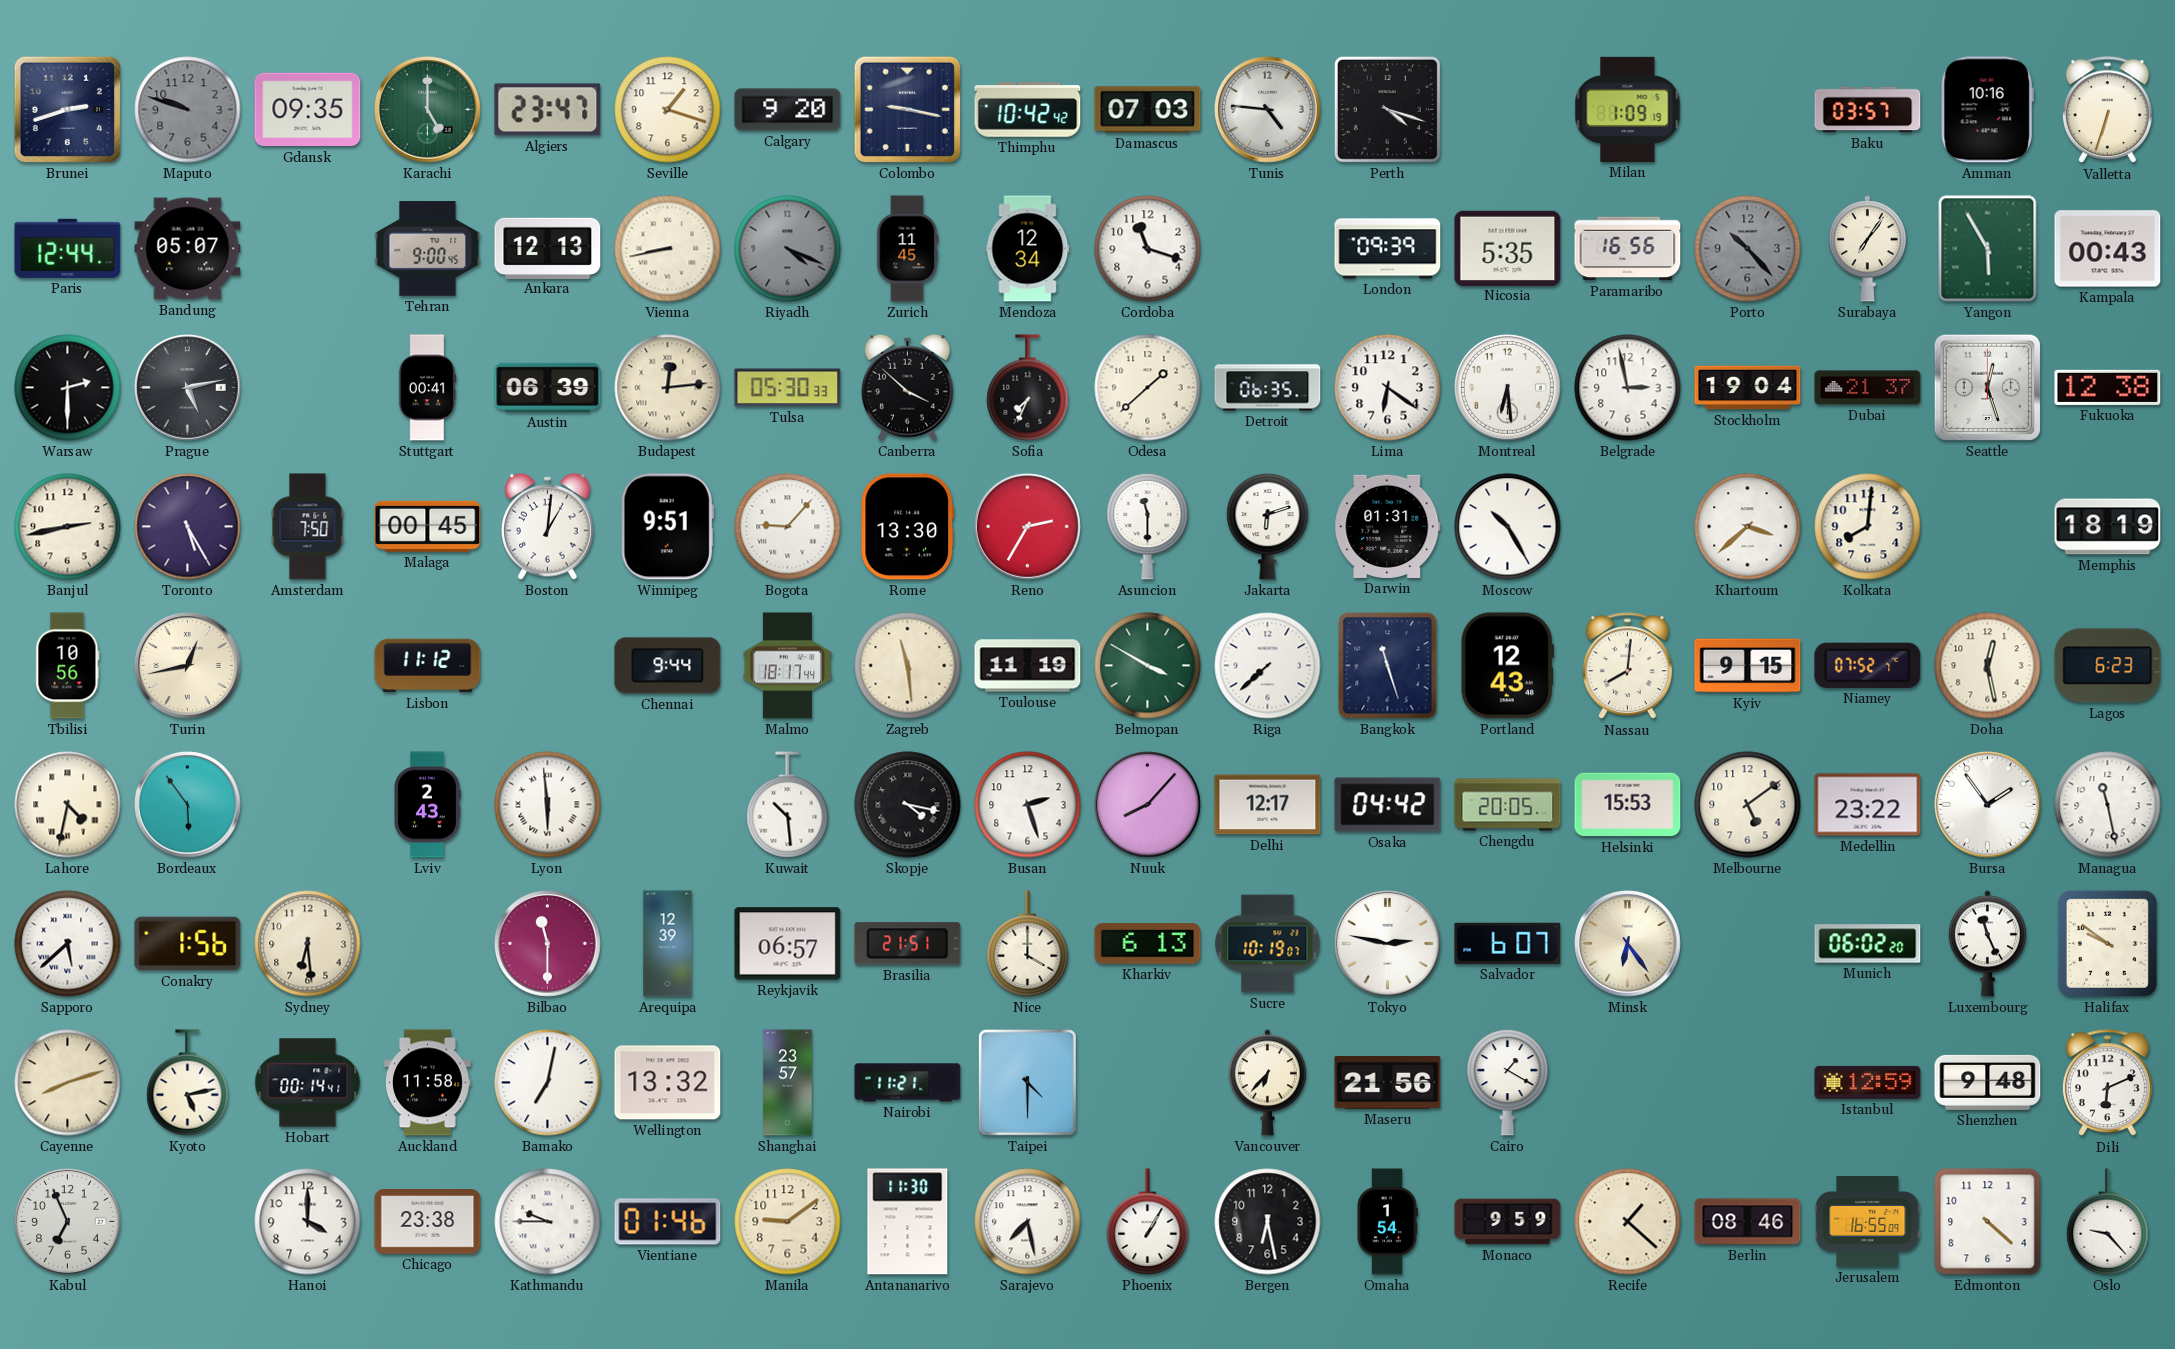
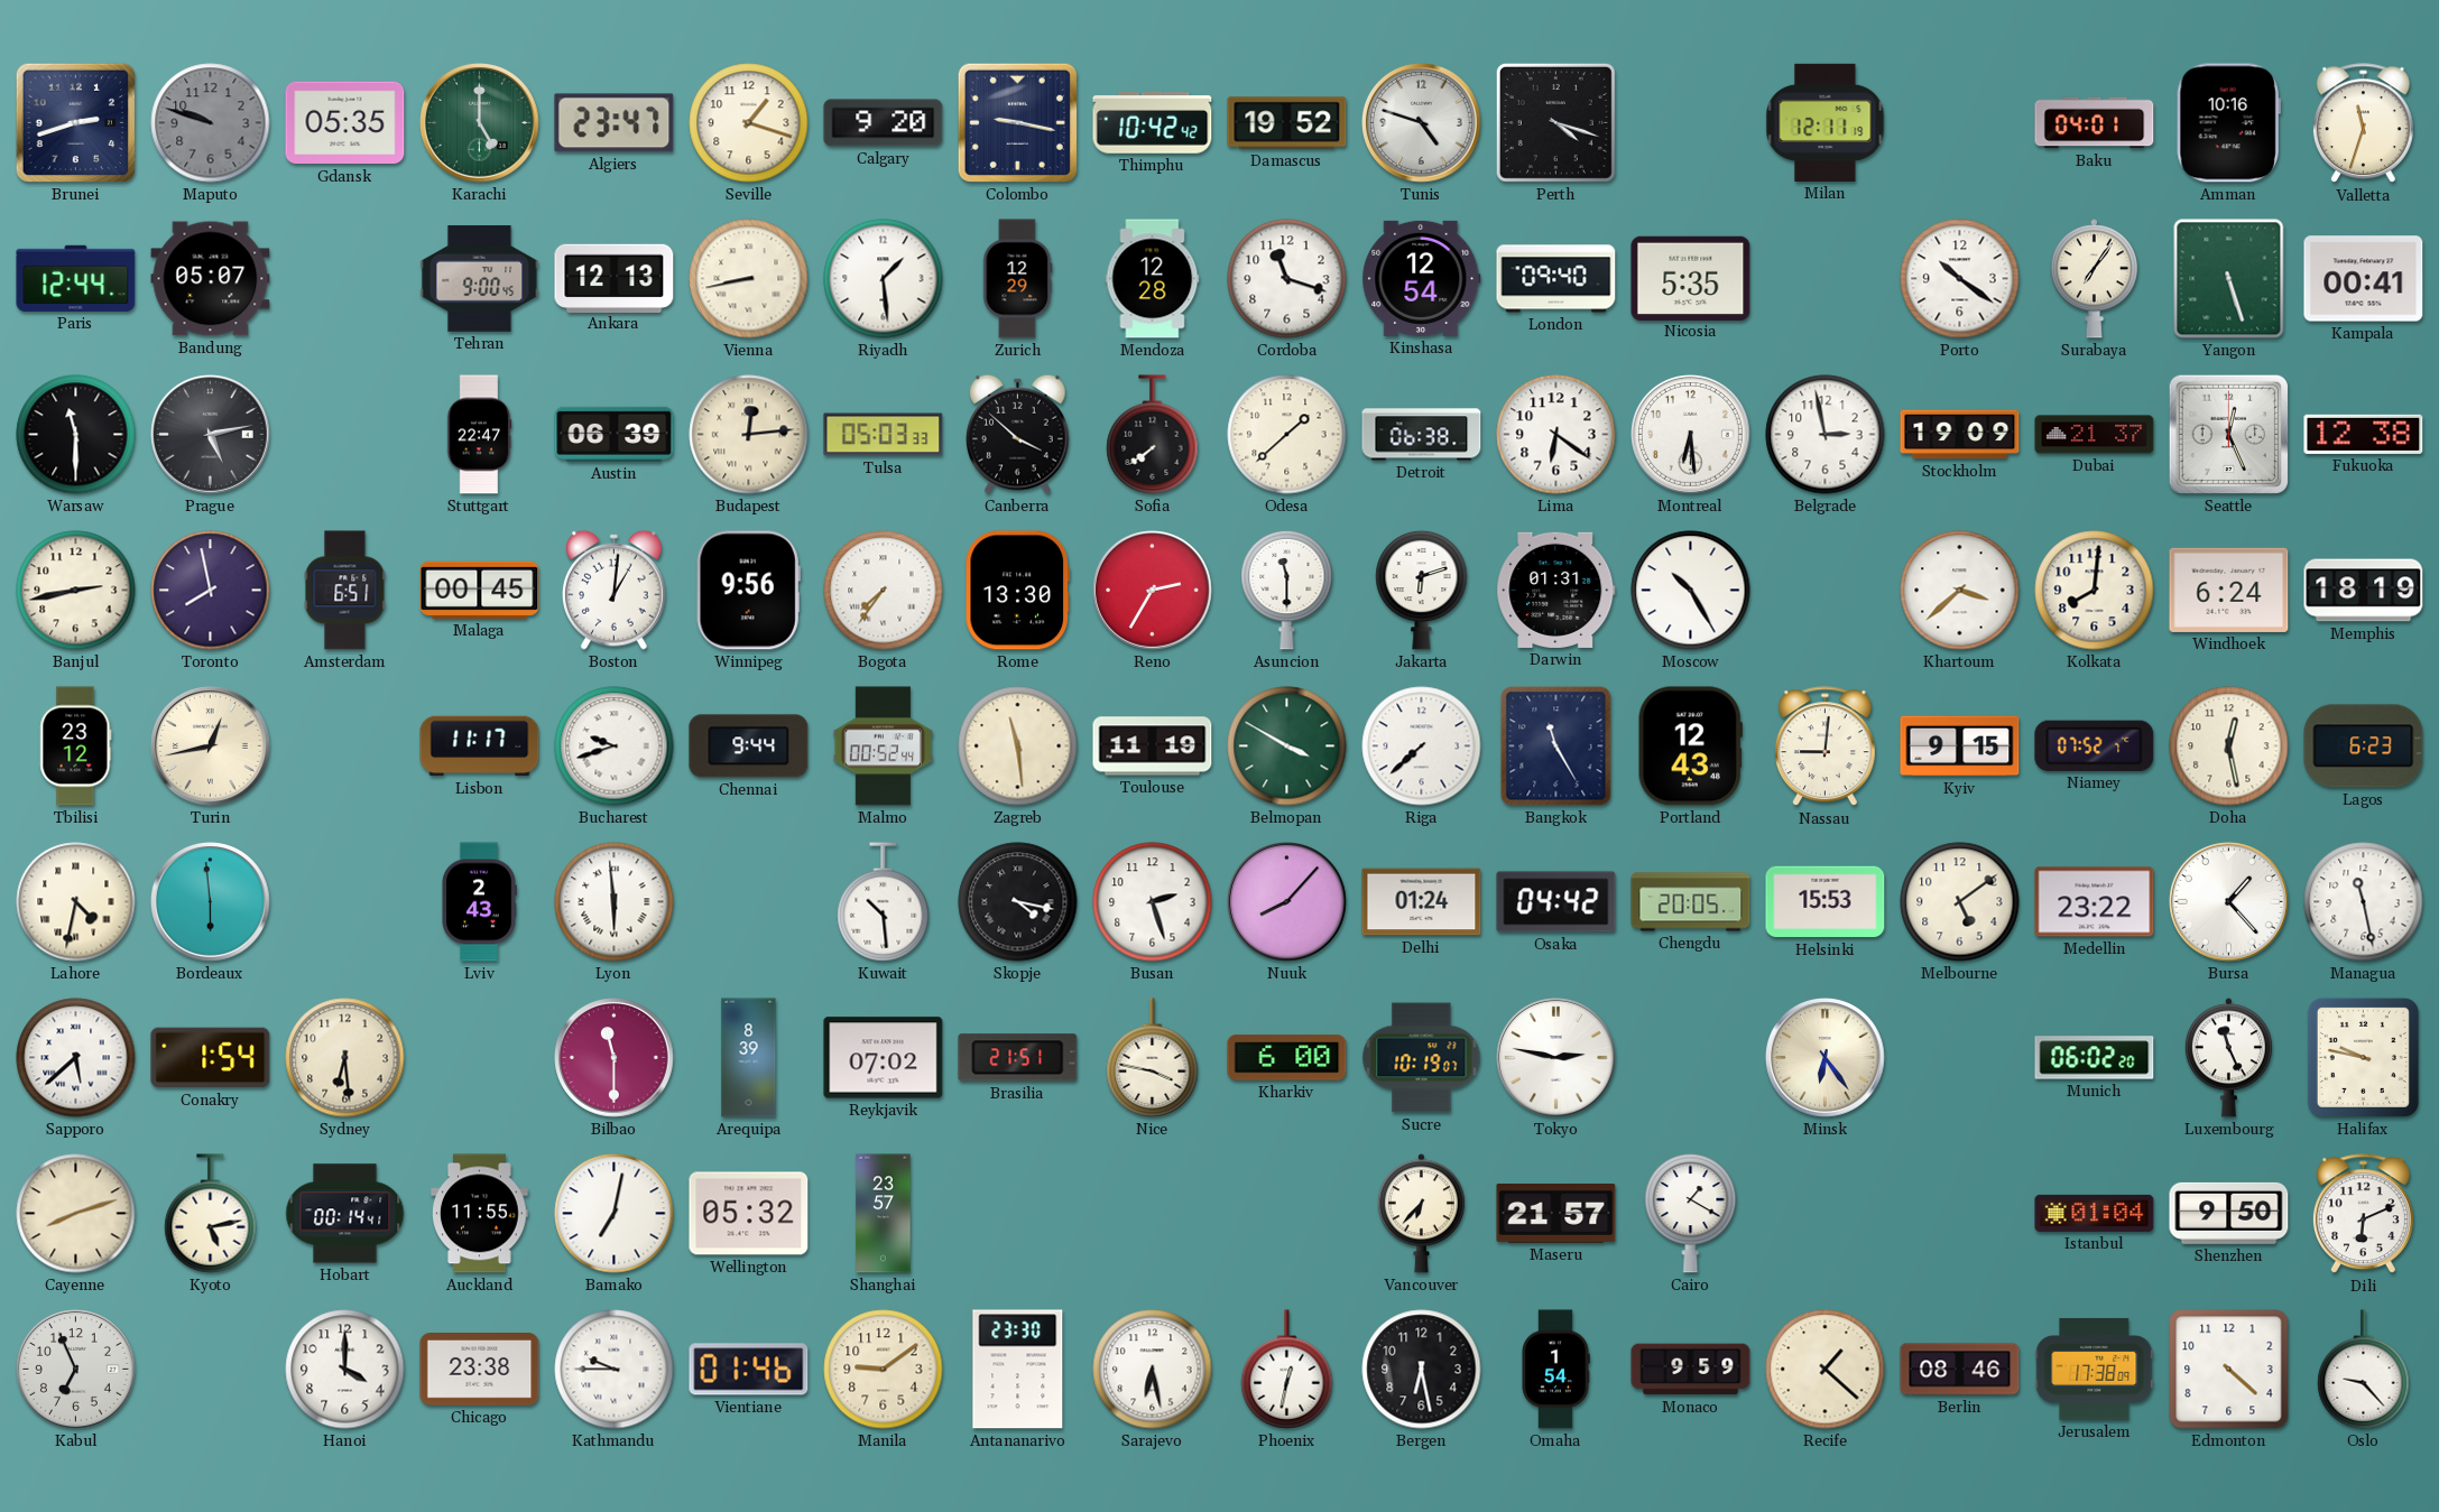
Gdansk: 09:35 -> 05:35
Damascus: 07:03 -> 19:52
Tunis: 4:46 -> 4:48
Milan: 1:09 -> 12:11
Baku: 03:57 -> 04:01
Valletta: 6:33 -> 11:33
Riyadh: 4:19 -> 1:29
Riyadh dial: grey -> white
Zurich: 11:45 -> 12:29
Mendoza: 12:34 -> 12:28
Kinshasa: none -> 12:54
London: 09:39 -> 09:40
Paramaribo: 16:56 -> none
Porto: 10:23 -> 10:21
Porto dial: grey -> white
Yangon: 5:55 -> 5:27
Kampala: 00:43 -> 00:41
Warsaw: 2:30 -> 11:30
Stuttgart: 00:41 -> 22:47
Tulsa: 05:30 -> 05:03
Sofia: 7:34 -> 7:39
Detroit: 06:35 -> 06:38
Stockholm: 19:04 -> 19:09
Seattle: 12:27 -> 12:26
Toronto: 5:25 -> 7:58
Amsterdam: 7:50 -> 6:51
Winnipeg: 9:51 -> 9:56
Bogota: 9:07 -> 7:36
Windhoek: none -> 6:24
Tbilisi: 10:56 -> 23:12
Lisbon: 11:12 -> 11:17
Bucharest: none -> 9:42
Malmo: 18:17 -> 00:52
Bangkok: 11:27 -> 11:25
Nassau: 8:01 -> 9:01
Bordeaux: 5:54 -> 5:59
Delhi: 12:17 -> 01:24
Bursa: 1:54 -> 1:23
Conakry: 1:56 -> 1:54
Arequipa: 12:39 -> 8:39
Reykjavik: 06:57 -> 07:02
Nice: 4:00 -> 3:47
Kharkiv: 6:13 -> 6:00
Salvador: 6:07 -> none
Halifax: 9:51 -> 9:47
Auckland: 11:58 -> 11:55
Wellington: 13:32 -> 05:32
Nairobi: 11:21 -> none
Taipei: 4:30 -> none
Maseru: 21:56 -> 21:57
Istanbul: 12:59 -> 01:04
Shenzhen: 9:48 -> 9:50
Antananarivo: 11:30 -> 23:30
Sarajevo: 7:28 -> 6:28
Phoenix: 1:05 -> 12:32
Jerusalem: 16:55 -> 17:38
